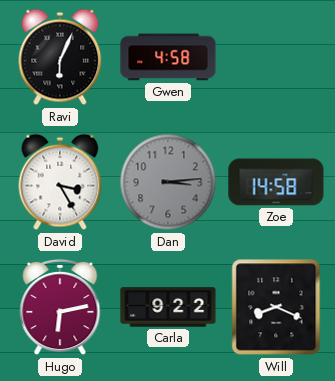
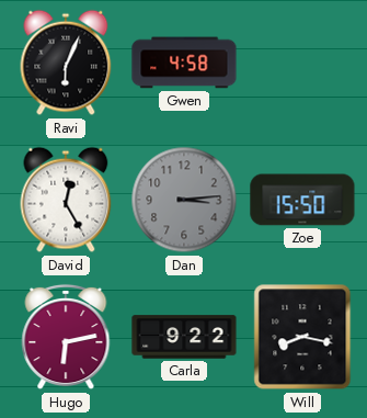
David: 3:25 -> 12:25
Zoe: 14:58 -> 15:50
Will: 8:19 -> 8:17
